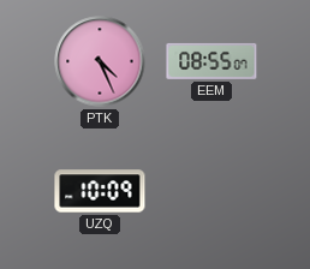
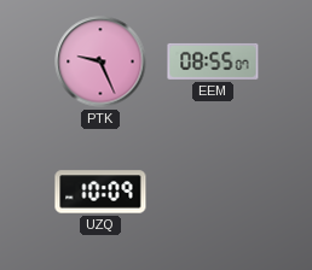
PTK: 4:26 -> 9:26
